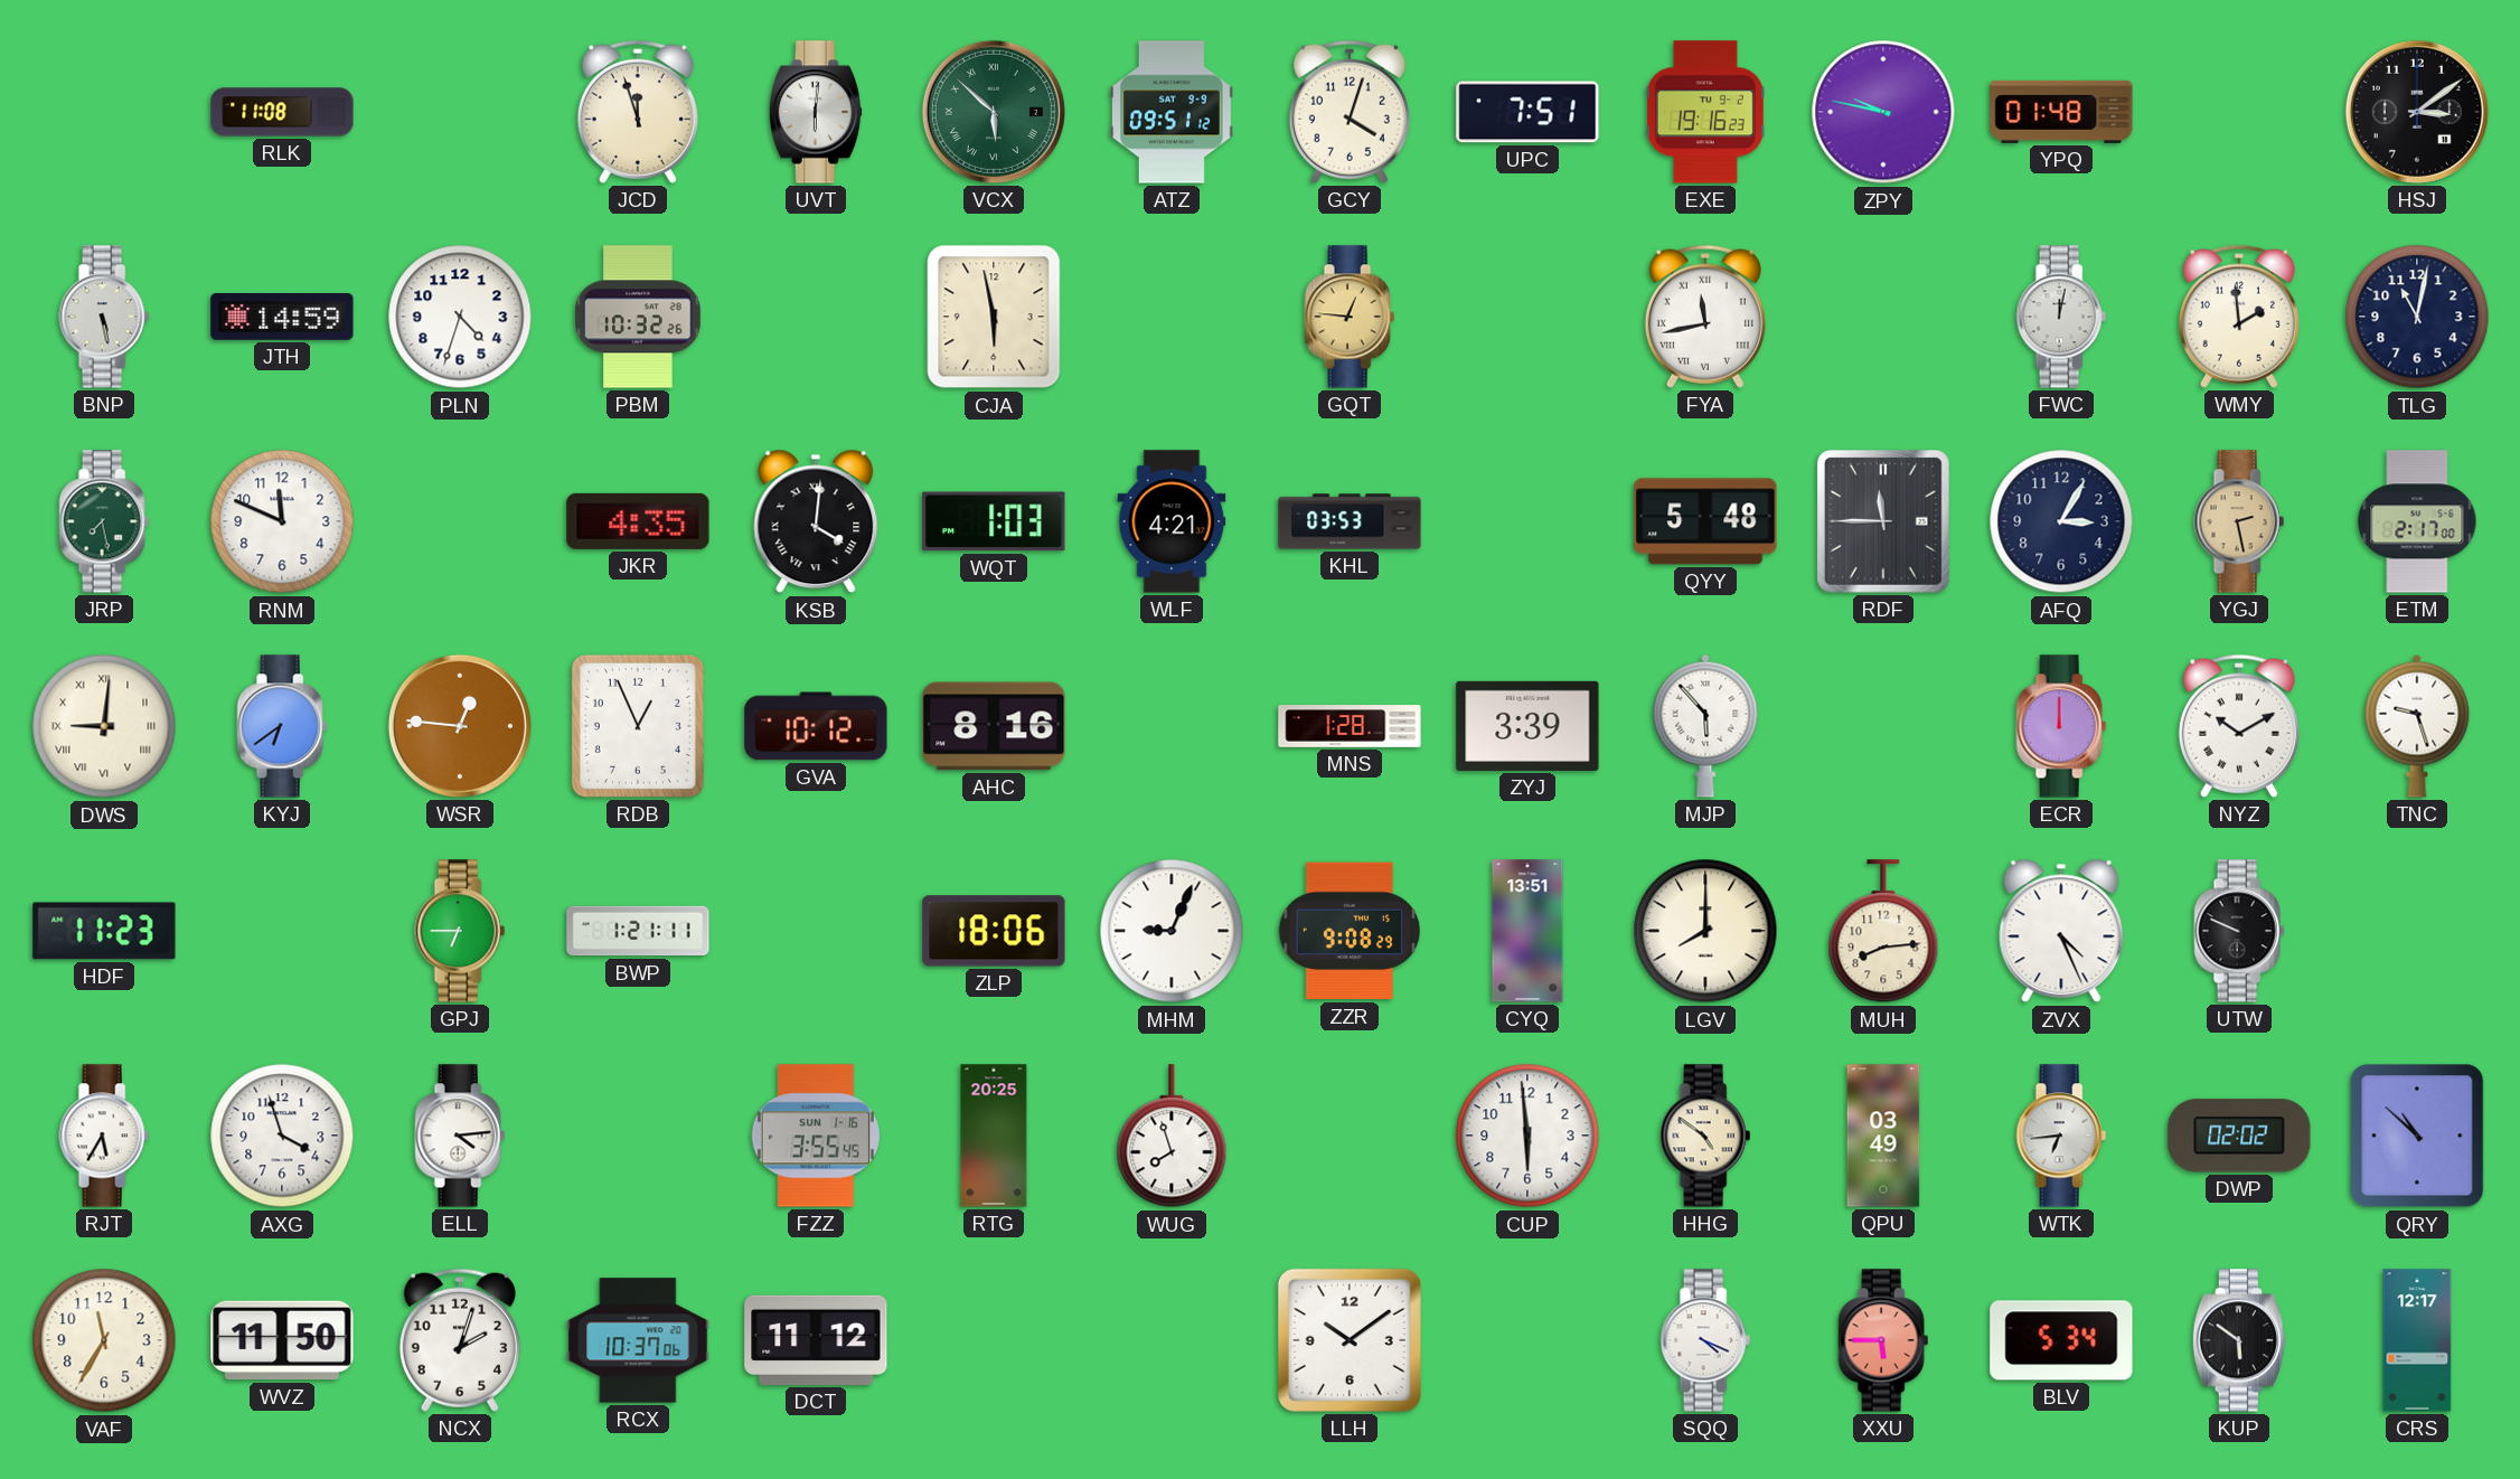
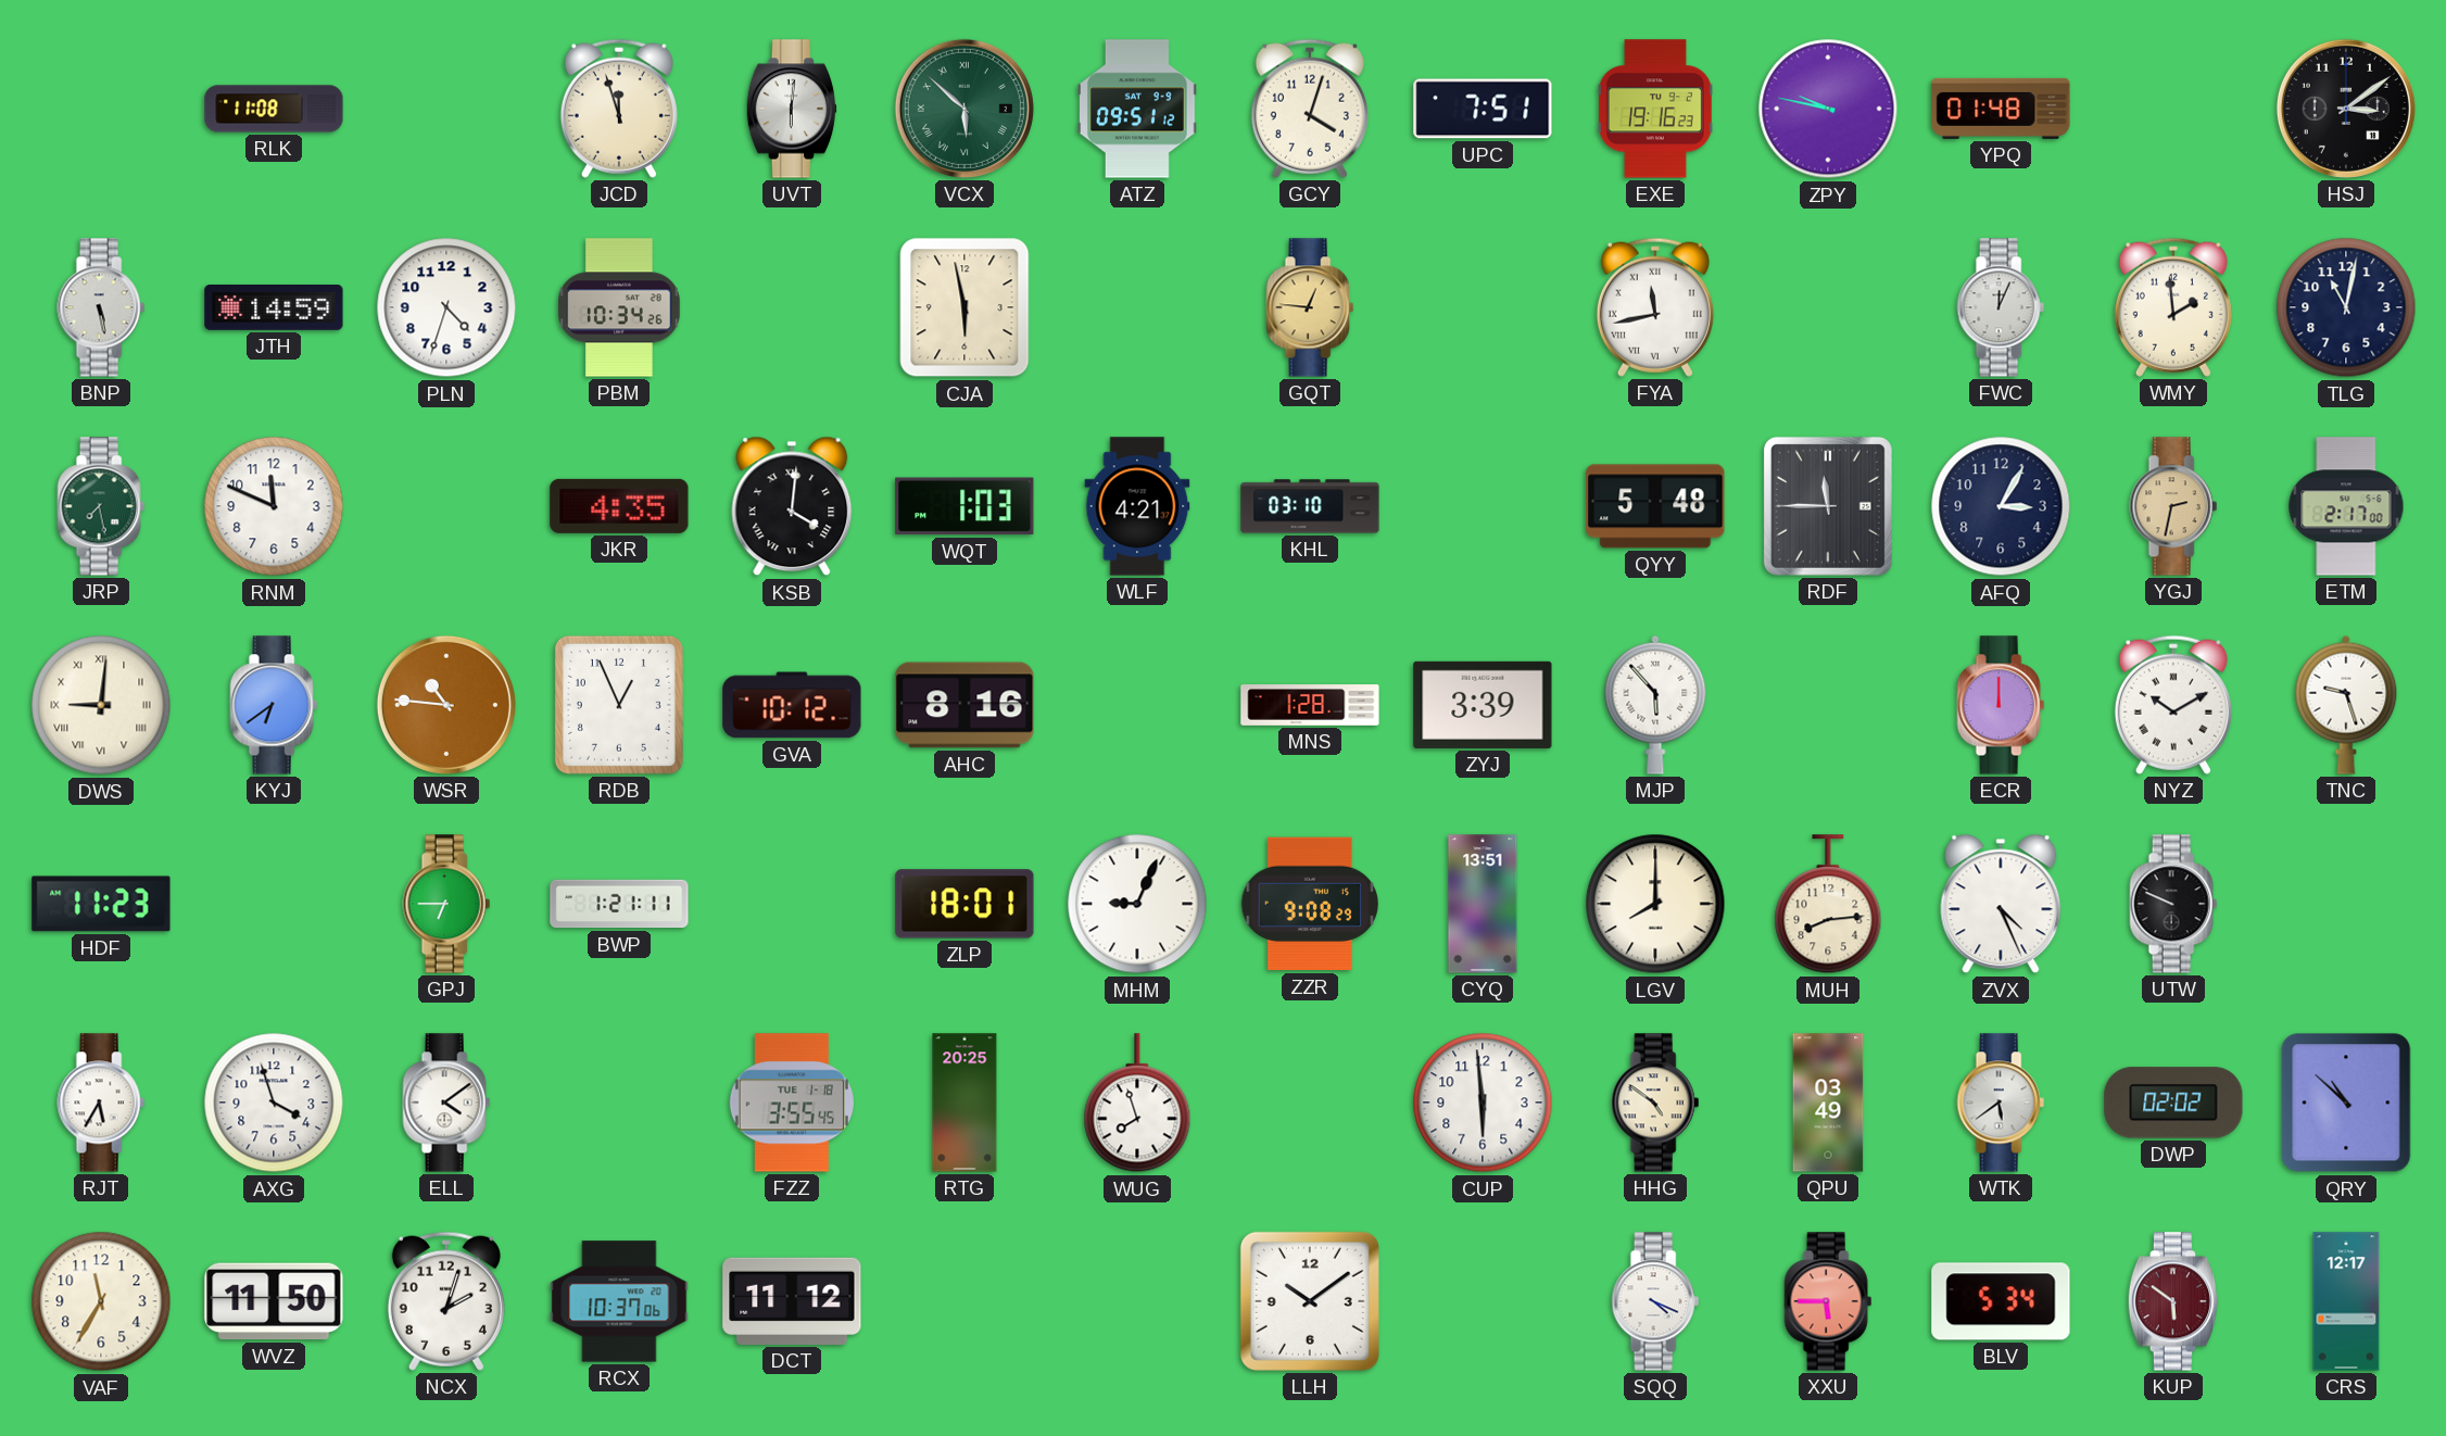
PBM: 10:32 -> 10:34
FWC: 12:02 -> 12:04
KHL: 03:53 -> 03:10
YGJ: 2:28 -> 2:32
WSR: 12:46 -> 10:46
ZLP: 18:06 -> 18:01
ELL: 4:14 -> 4:09
FZZ date: SUN 1-16 -> TUE 1-18
WTK: 6:44 -> 5:39
KUP dial: black -> burgundy
